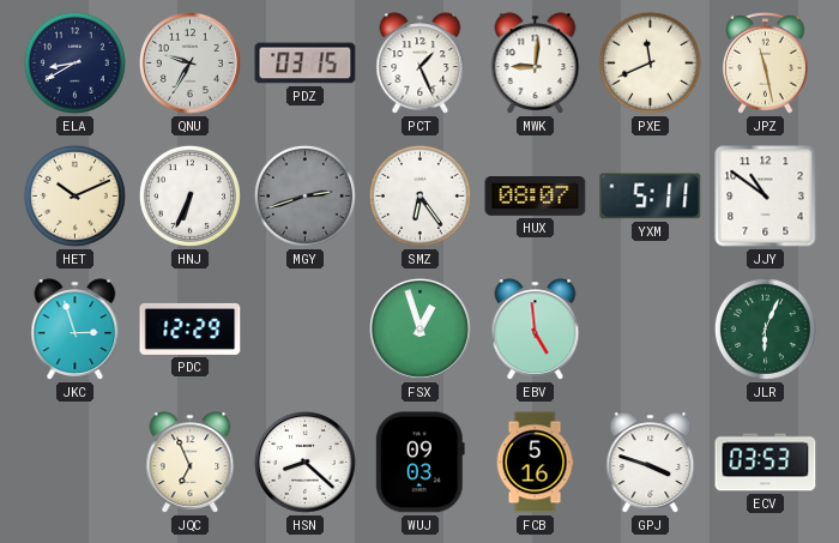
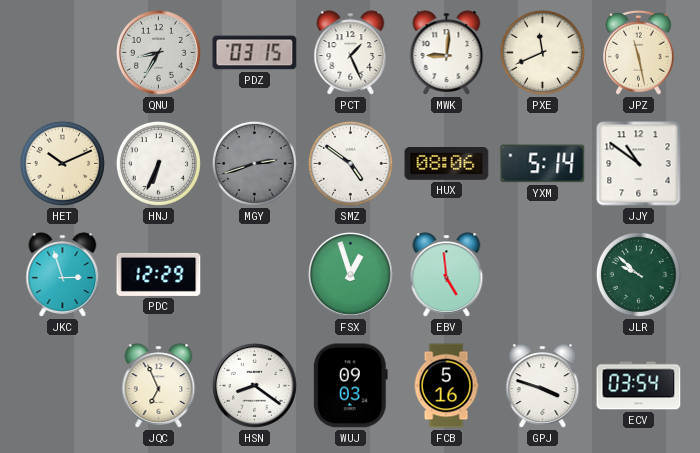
ELA: 8:40 -> none
QNU: 9:35 -> 8:35
SMZ: 6:24 -> 4:51
HUX: 08:07 -> 08:06
YXM: 5:11 -> 5:14
JLR: 6:04 -> 9:52
HSN: 8:22 -> 8:21
ECV: 03:53 -> 03:54
